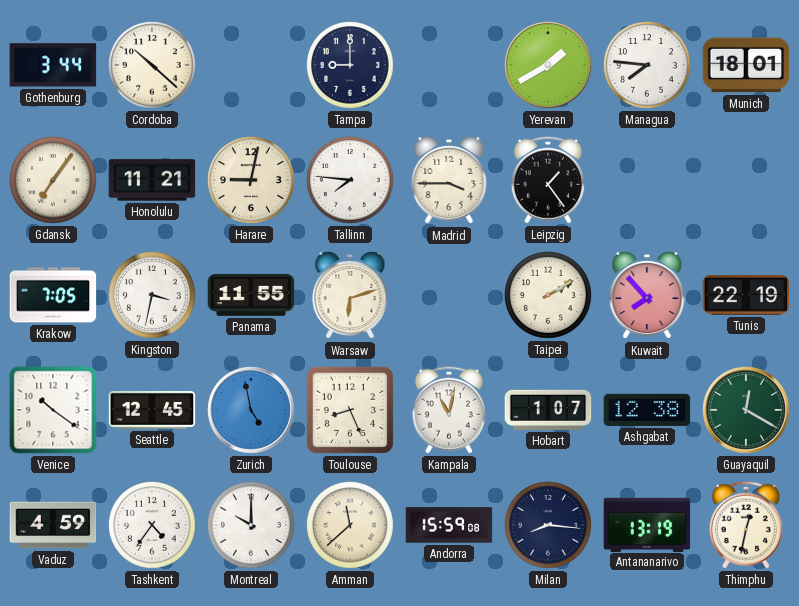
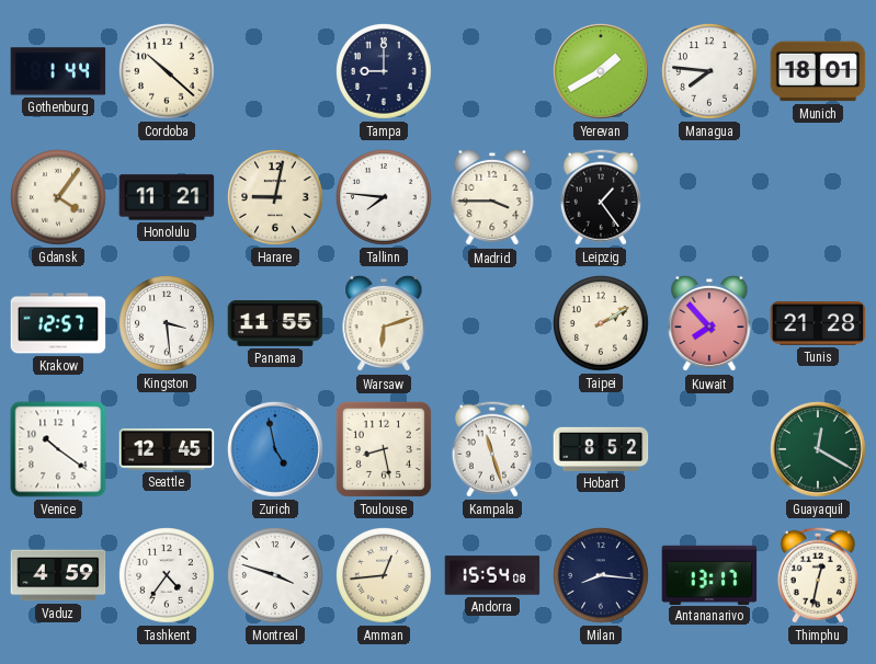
Gothenburg: 3:44 -> 1:44
Gdansk: 7:06 -> 4:06
Krakow: 7:05 -> 12:57
Kingston: 3:32 -> 3:29
Tunis: 22:19 -> 21:28
Toulouse: 8:26 -> 8:28
Kampala: 11:02 -> 11:27
Hobart: 1:07 -> 8:52
Ashgabat: 12:38 -> none
Montreal: 10:00 -> 3:48
Amman: 11:38 -> 12:44
Andorra: 15:59 -> 15:54
Antananarivo: 13:19 -> 13:17
